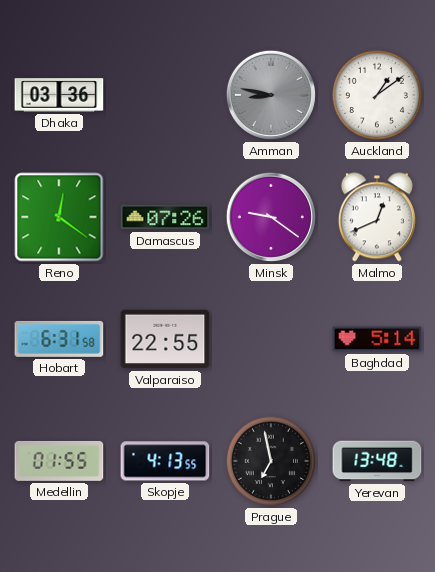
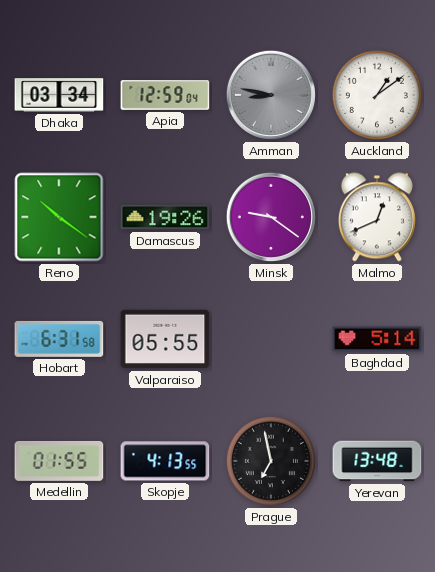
Dhaka: 03:36 -> 03:34
Apia: none -> 12:59
Reno: 12:21 -> 10:21
Damascus: 07:26 -> 19:26
Valparaiso: 22:55 -> 05:55
